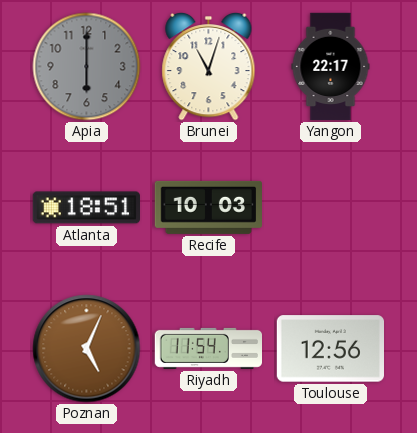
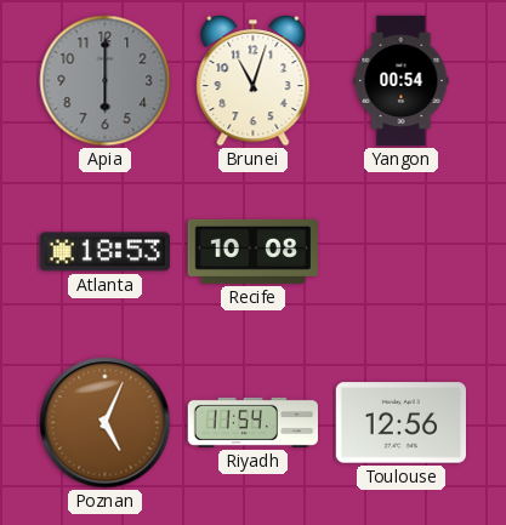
Yangon: 22:17 -> 00:54
Atlanta: 18:51 -> 18:53
Recife: 10:03 -> 10:08
